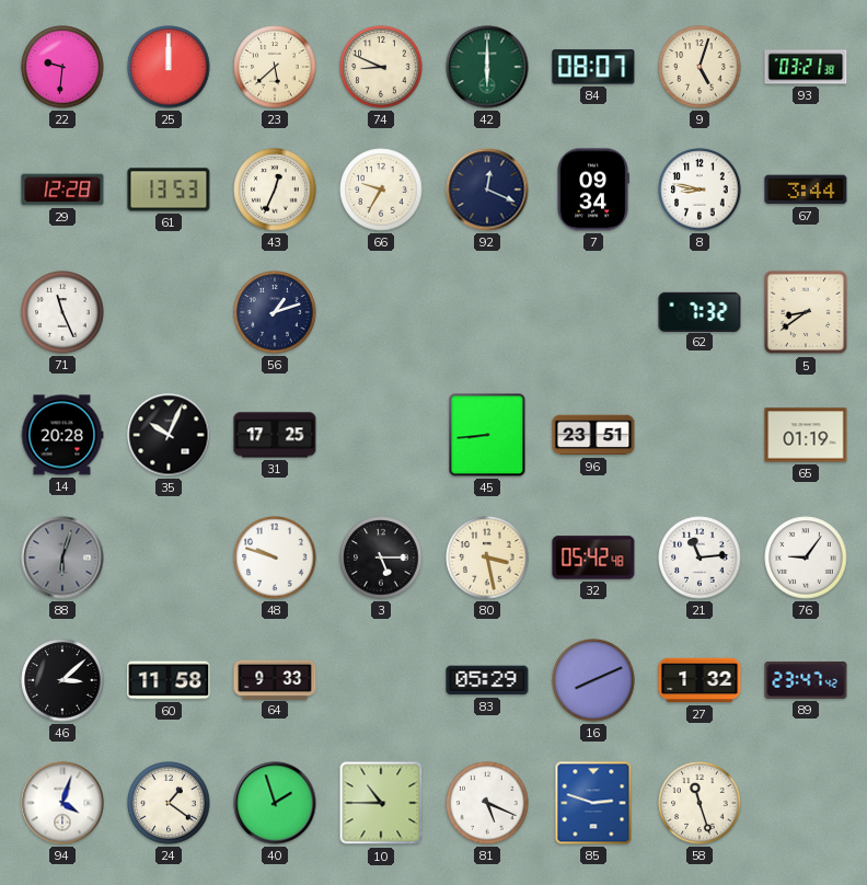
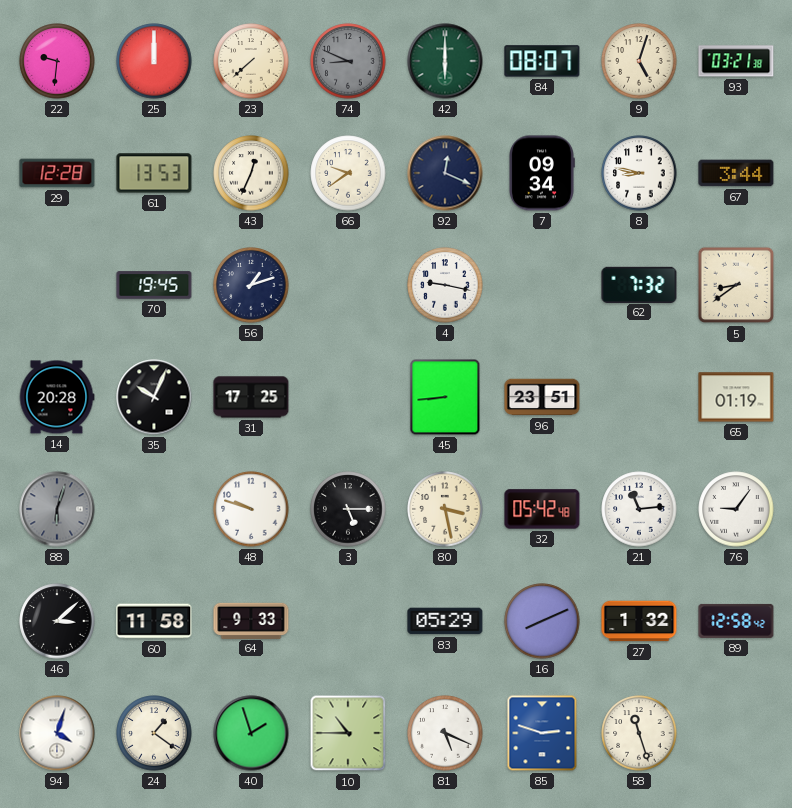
23: 5:38 -> 7:38
74 dial: cream -> grey
66: 9:35 -> 9:39
71: 11:26 -> none
70: none -> 19:45
4: none -> 9:17
89: 23:47 -> 12:58
